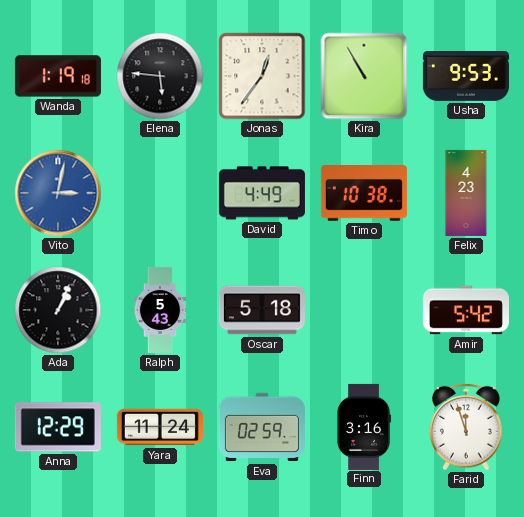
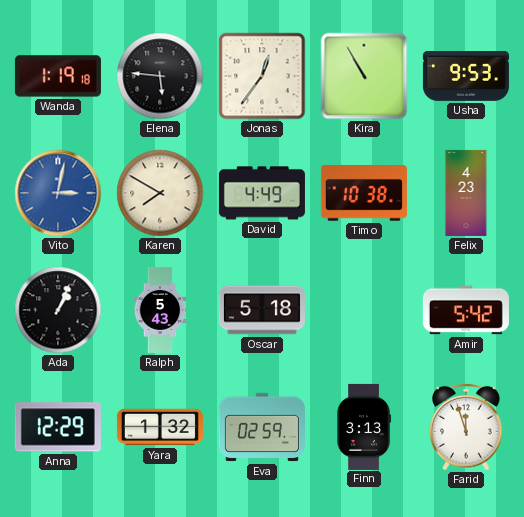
Karen: none -> 7:50
Yara: 11:24 -> 1:32
Finn: 3:16 -> 3:13
